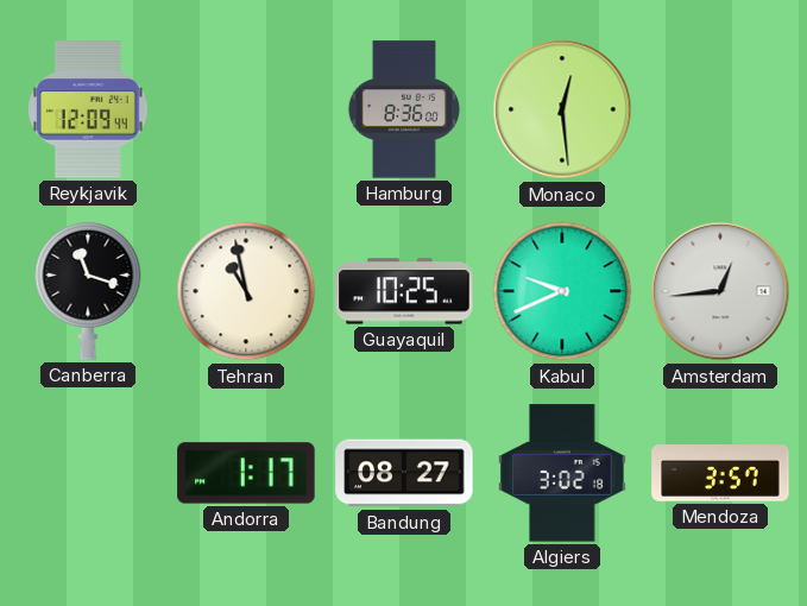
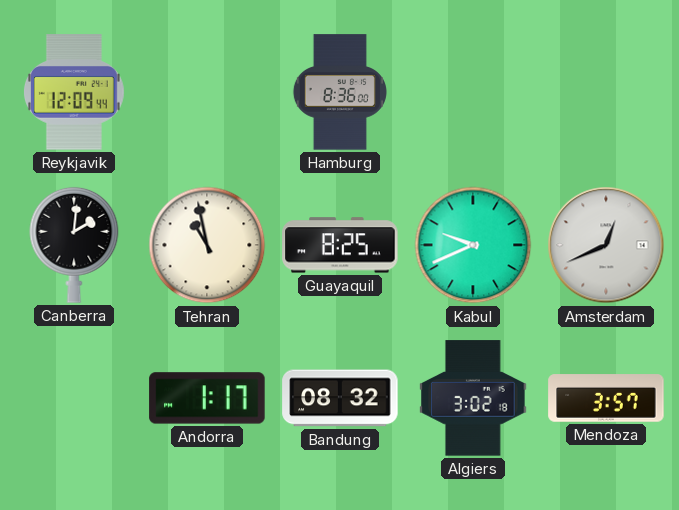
Monaco: 12:29 -> none
Canberra: 11:18 -> 2:01
Guayaquil: 10:25 -> 8:25
Amsterdam: 12:44 -> 12:41
Bandung: 08:27 -> 08:32
